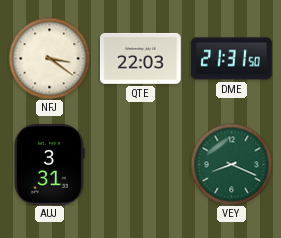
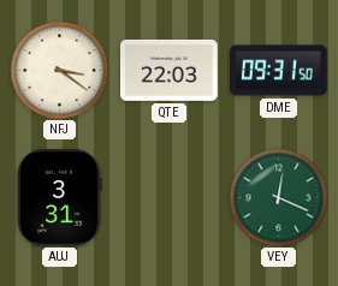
DME: 21:31 -> 09:31
VEY: 8:19 -> 12:19
